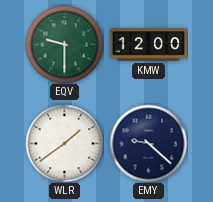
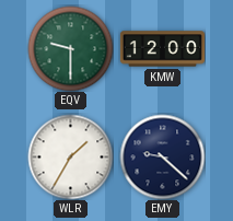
WLR: 1:39 -> 1:35
